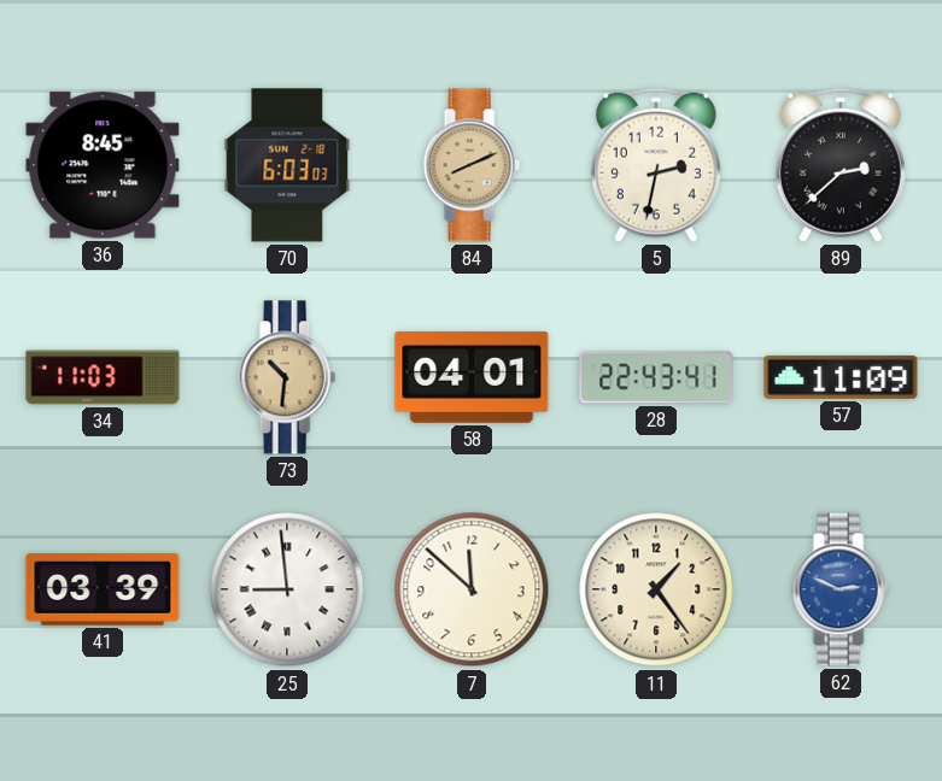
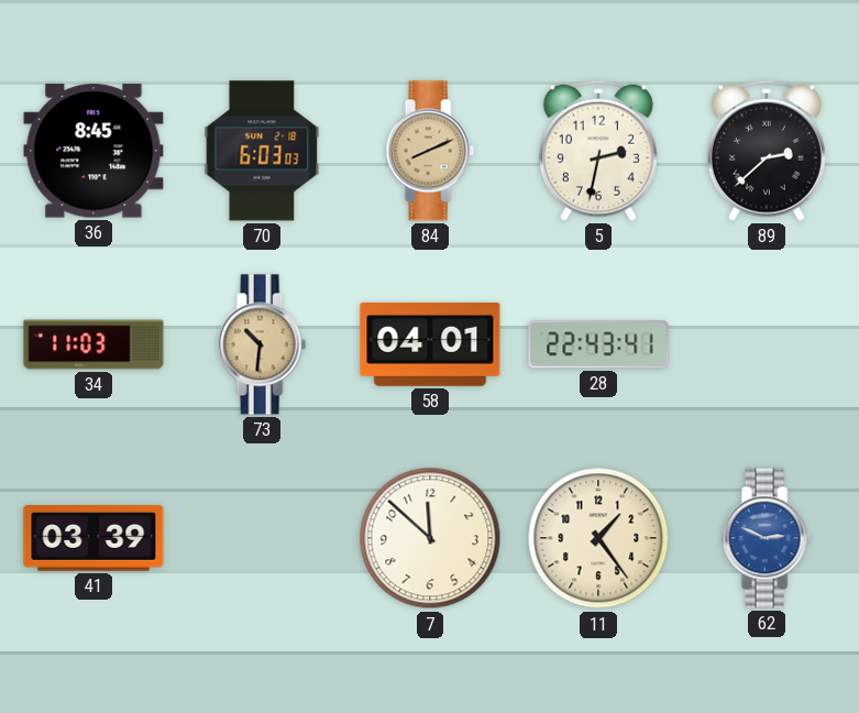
57: 11:09 -> none
25: 8:59 -> none
